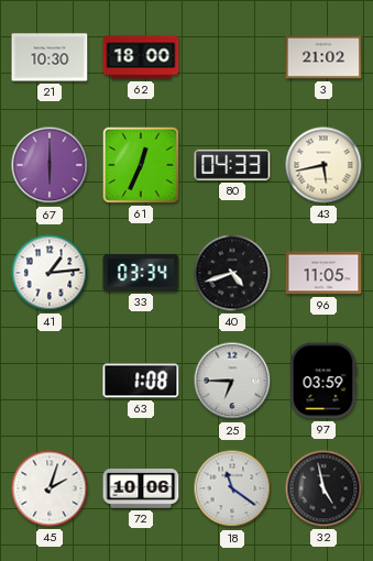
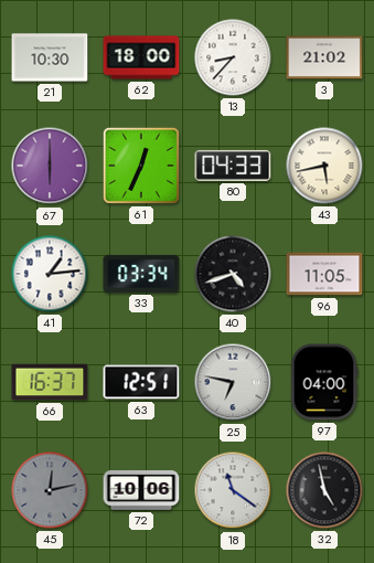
13: none -> 8:37
66: none -> 16:37
63: 1:08 -> 12:51
25: 6:45 -> 6:47
97: 03:59 -> 04:00
45: 2:03 -> 12:13
45 dial: white -> grey
